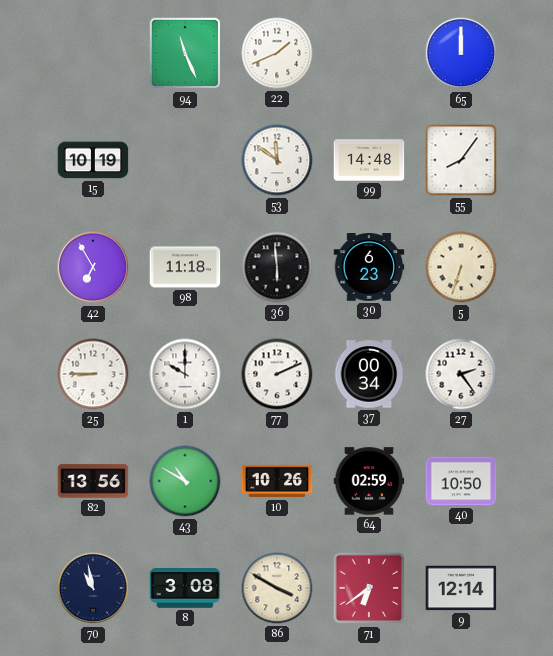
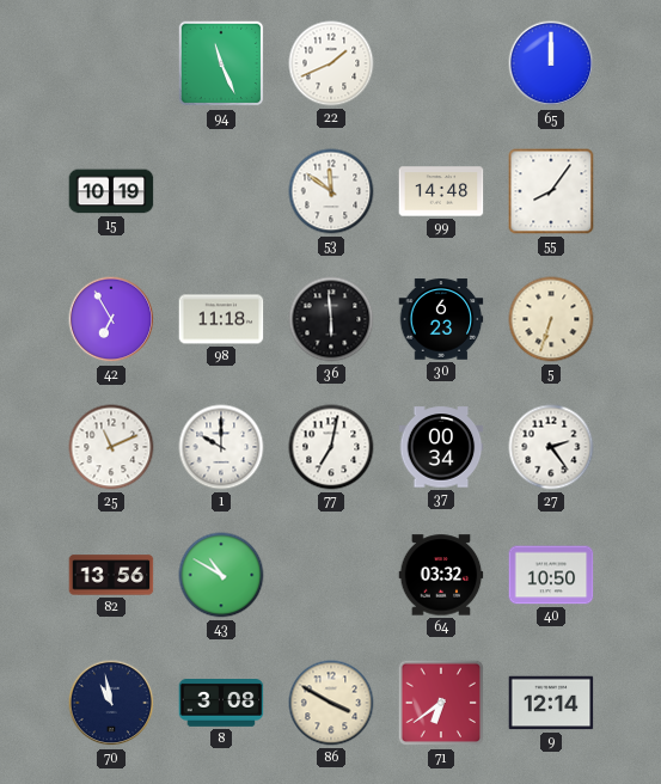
25: 8:45 -> 11:11
77: 2:11 -> 7:02
10: 10:26 -> none
64: 02:59 -> 03:32
